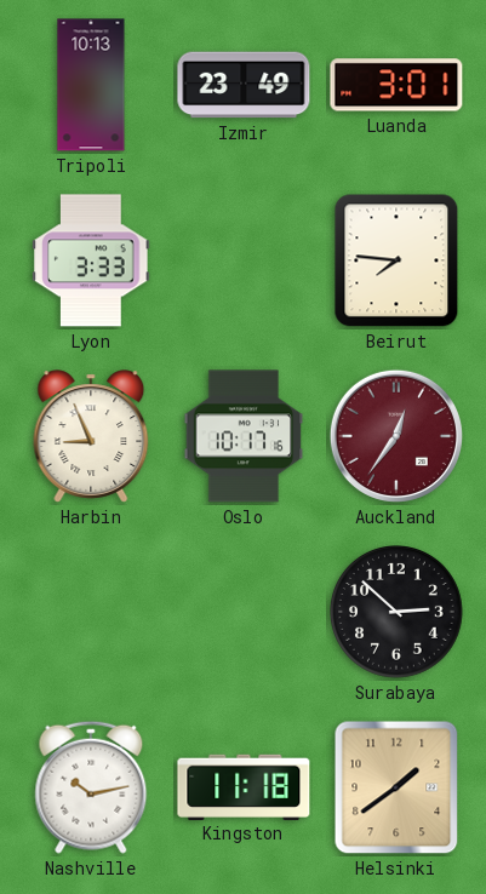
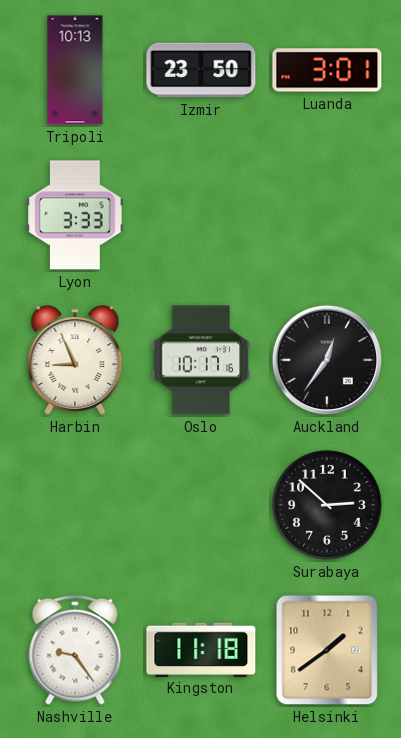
Izmir: 23:49 -> 23:50
Beirut: 7:46 -> none
Auckland dial: burgundy -> black
Nashville: 10:13 -> 9:24
